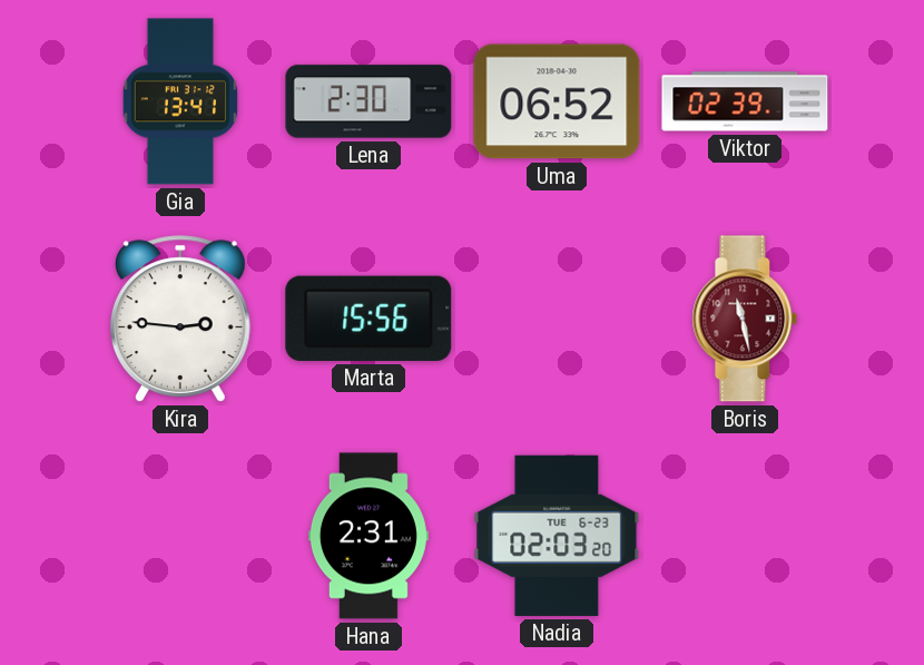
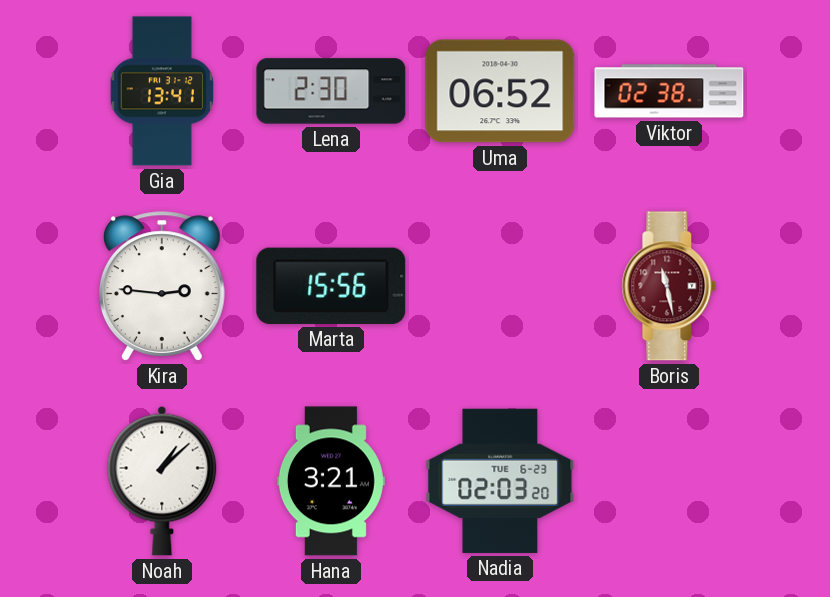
Viktor: 02:39 -> 02:38
Noah: none -> 1:08
Hana: 2:31 -> 3:21
